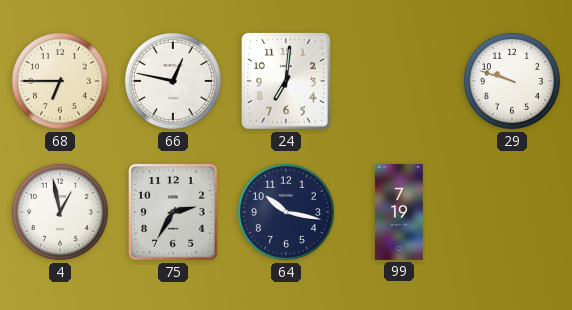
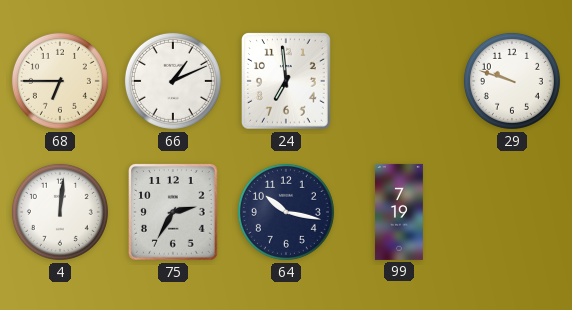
66: 12:47 -> 1:11
24: 7:01 -> 6:59
4: 12:58 -> 12:01
